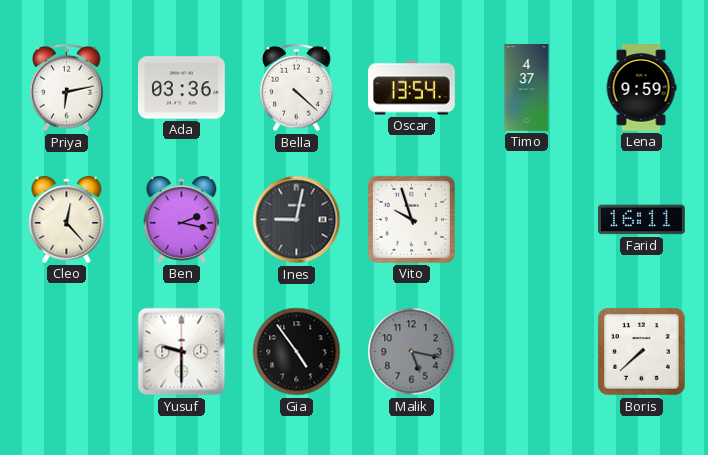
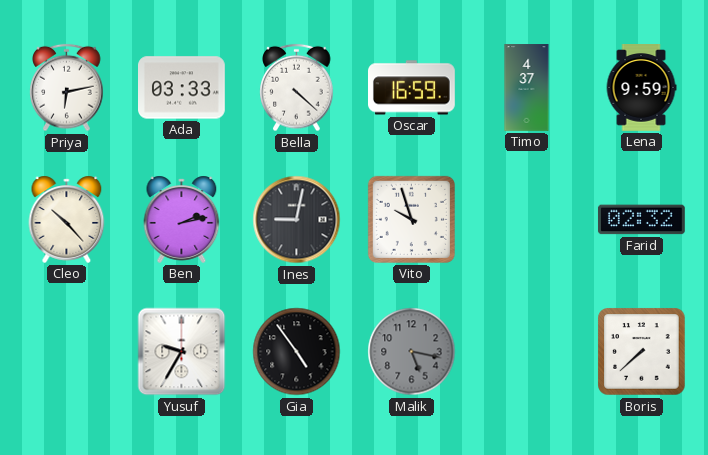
Ada: 03:36 -> 03:33
Oscar: 13:54 -> 16:59
Cleo: 12:23 -> 10:23
Ben: 2:17 -> 2:13
Farid: 16:11 -> 02:32
Yusuf: 9:30 -> 9:35
